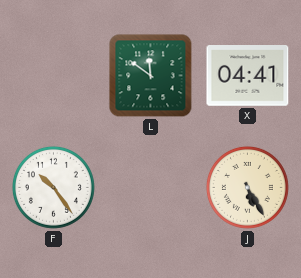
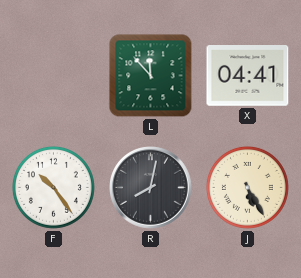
L: 11:51 -> 11:53
R: none -> 8:02
